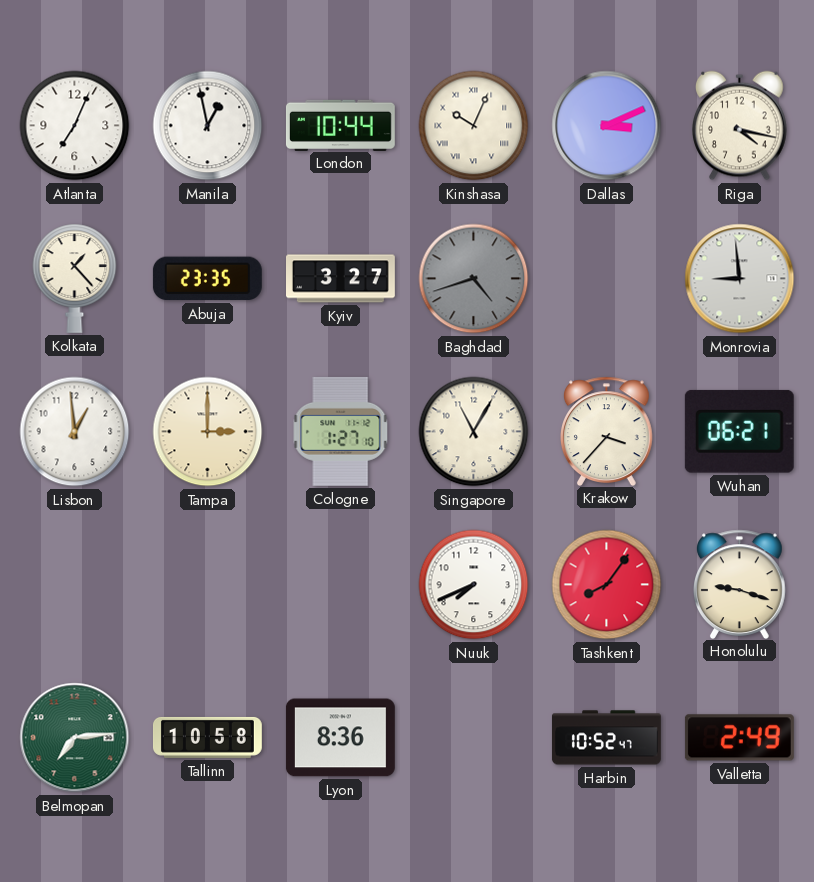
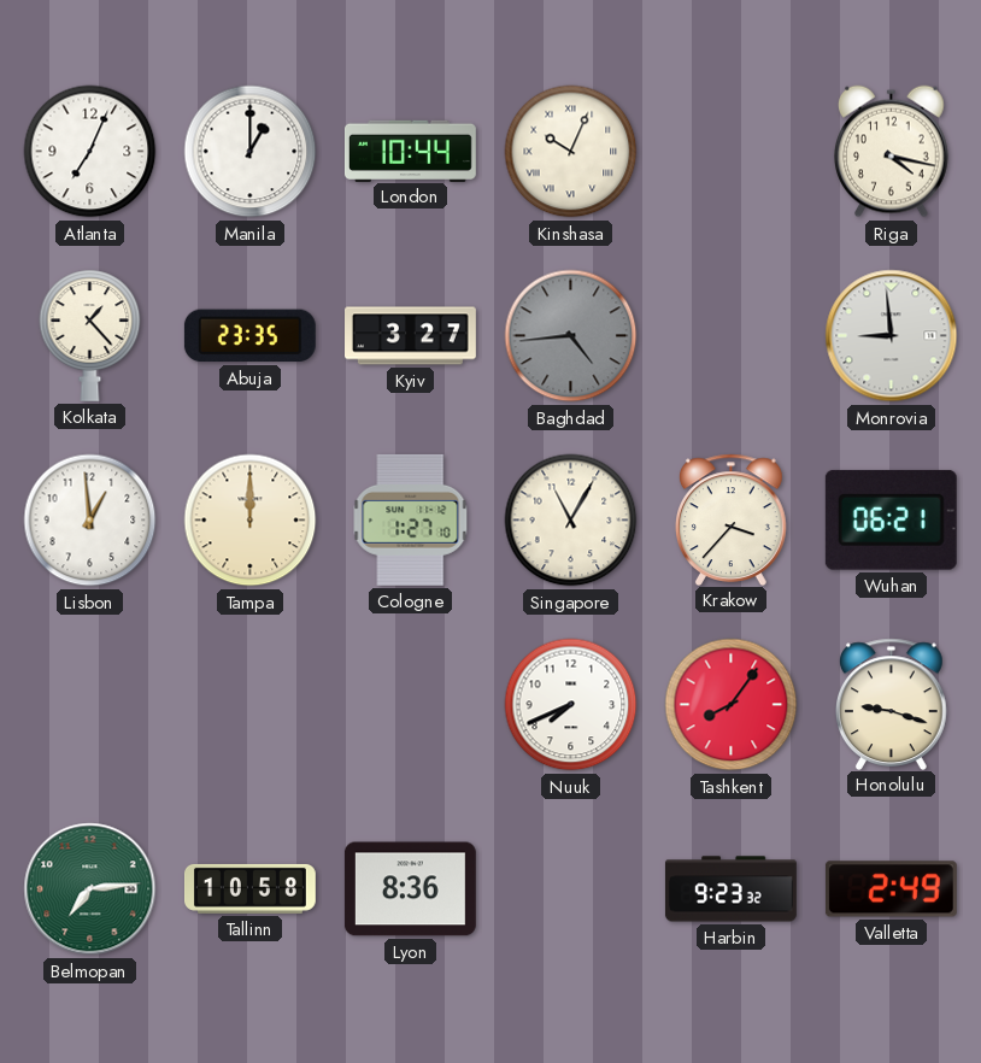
Manila: 12:58 -> 1:00
Dallas: 3:11 -> none
Baghdad: 4:42 -> 4:44
Tampa: 3:00 -> 12:00
Harbin: 10:52 -> 9:23
